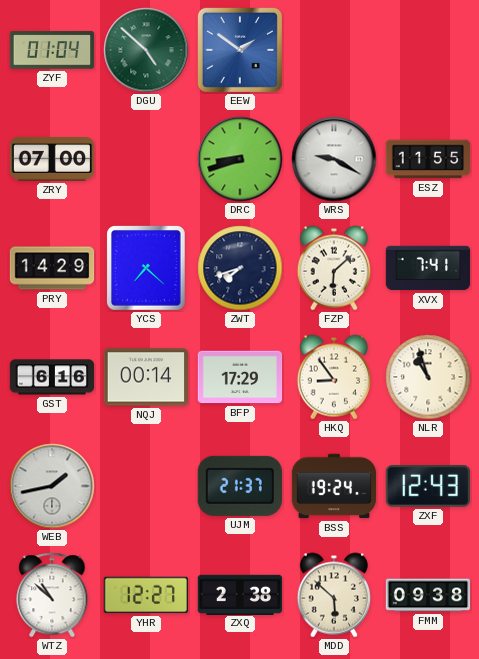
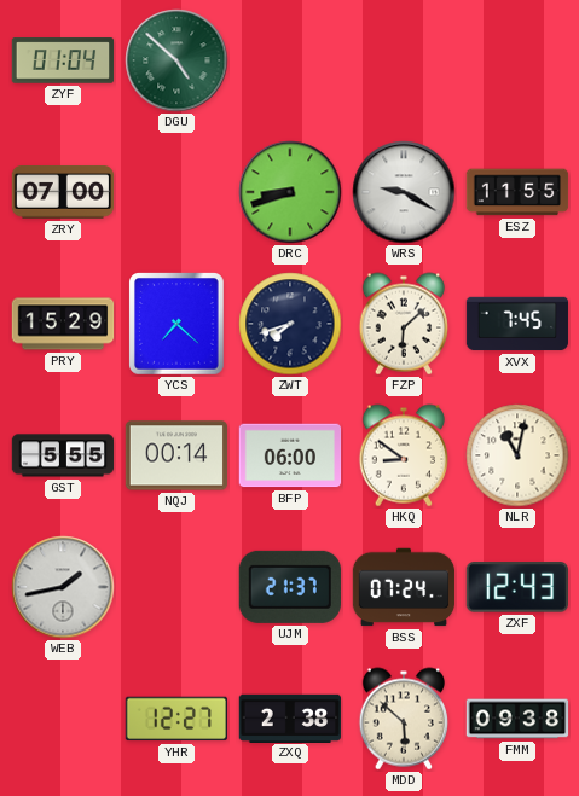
EEW: 1:51 -> none
PRY: 14:29 -> 15:29
XVX: 7:41 -> 7:45
GST: 6:16 -> 5:55
BFP: 17:29 -> 06:00
HKQ: 8:54 -> 8:51
NLR: 10:57 -> 11:02
BSS: 19:24 -> 07:24
WTZ: 10:52 -> none
